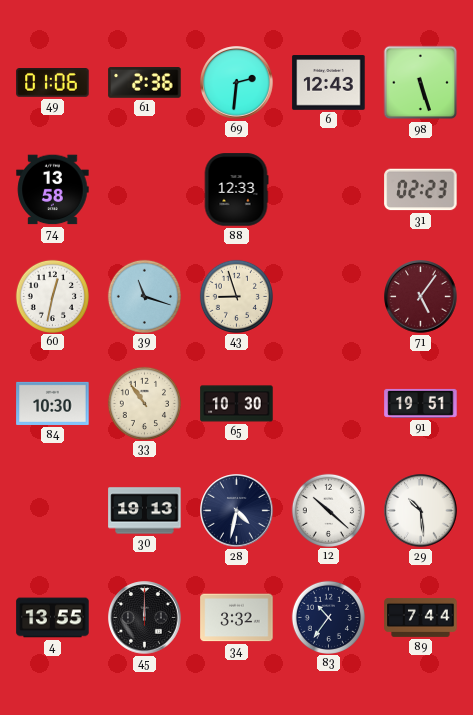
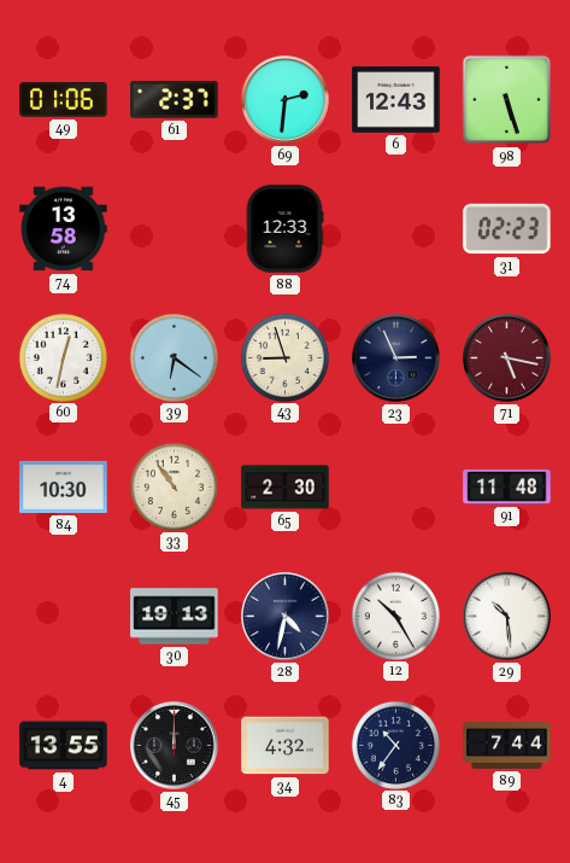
61: 2:36 -> 2:37
39: 11:18 -> 6:21
23: none -> 2:56
71: 5:06 -> 5:17
65: 10:30 -> 2:30
91: 19:51 -> 11:48
12: 10:22 -> 10:25
34: 3:32 -> 4:32
